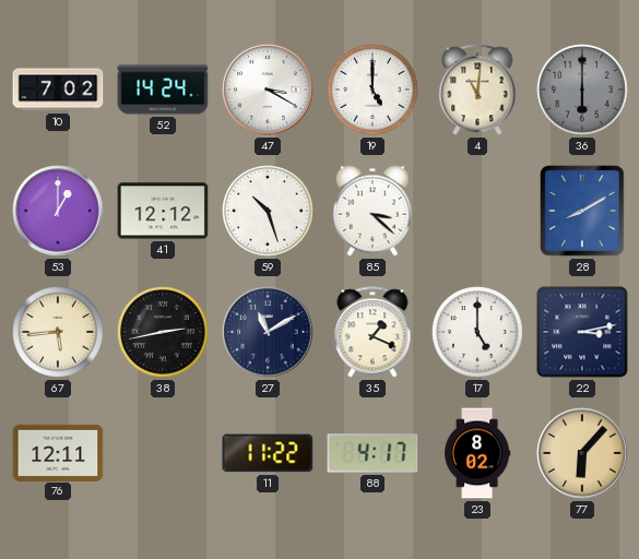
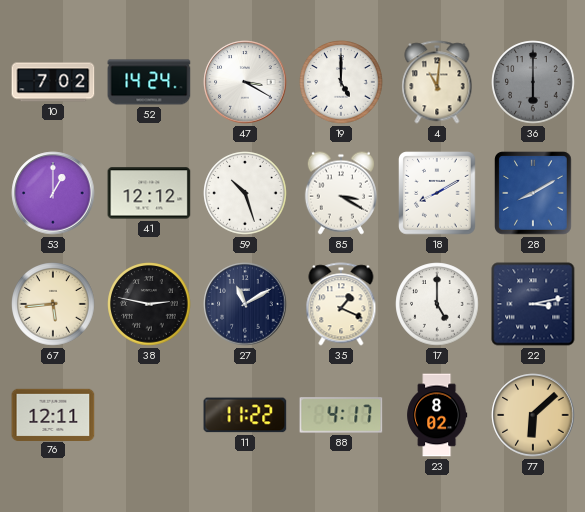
85: 3:22 -> 3:20
18: none -> 8:10
38: 2:43 -> 2:47
77: 6:07 -> 6:08
